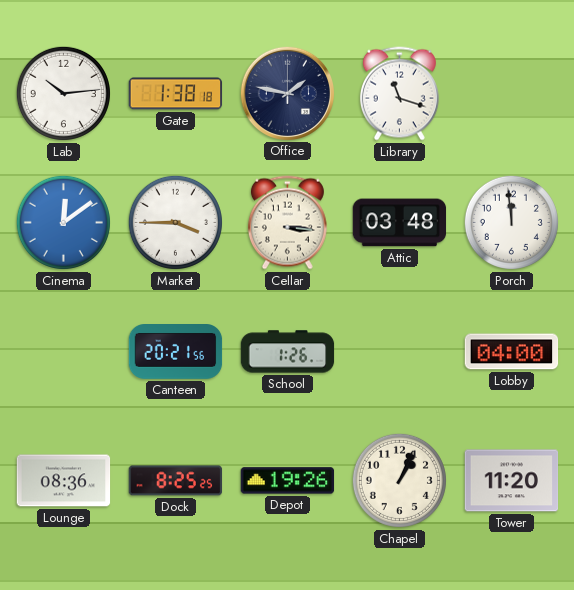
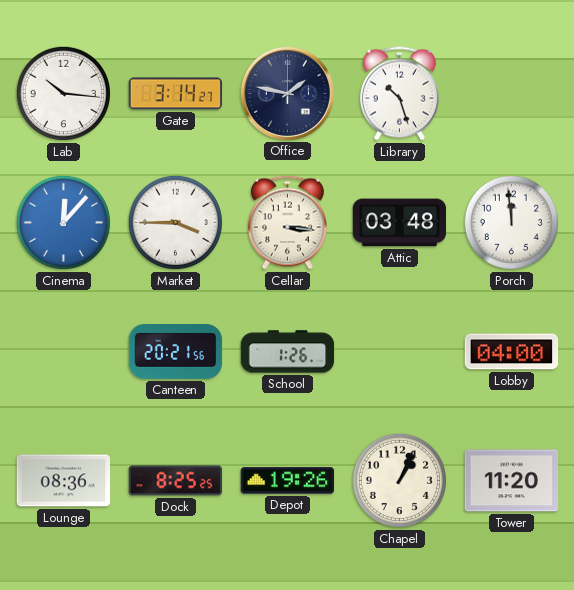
Lab: 10:14 -> 10:16
Gate: 1:38 -> 3:14
Library: 11:18 -> 10:27
Cinema: 12:09 -> 12:07
